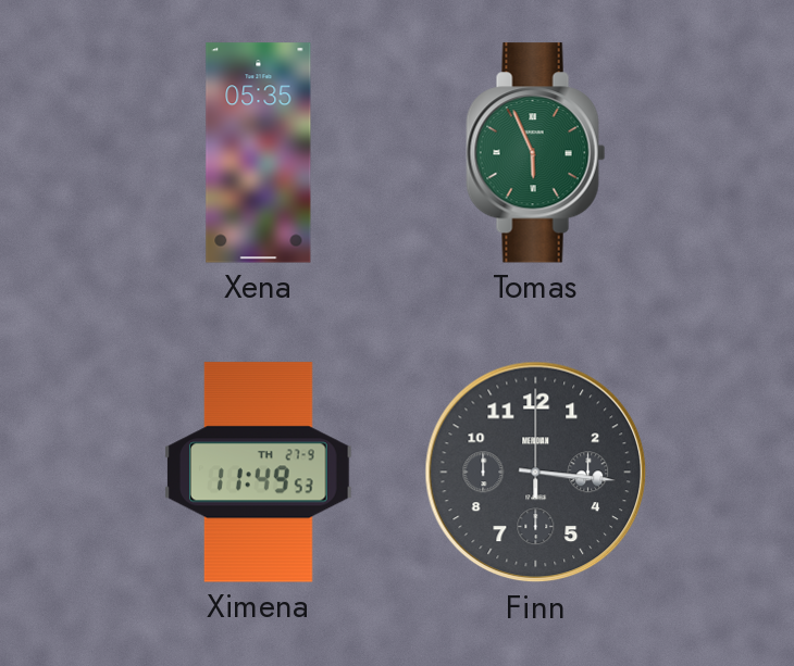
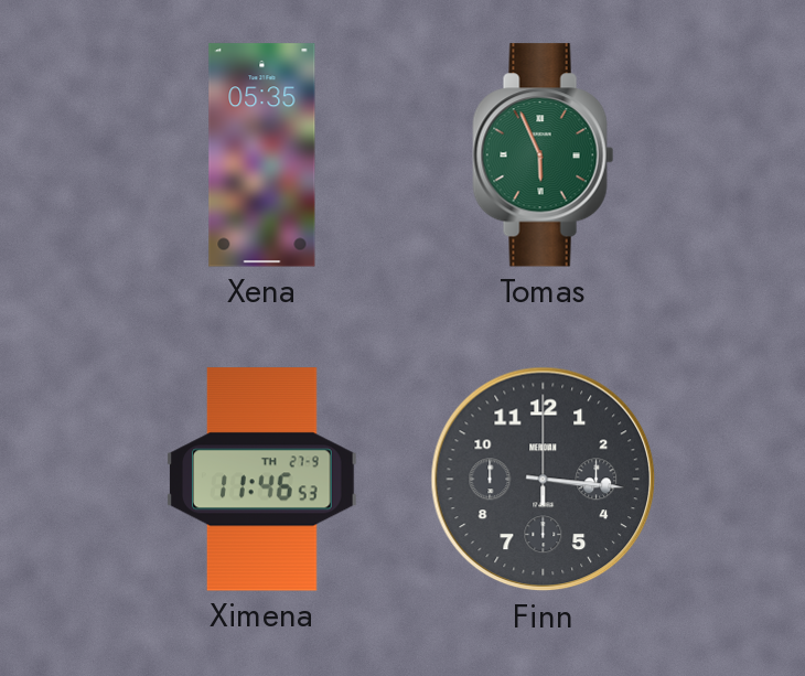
Ximena: 11:49 -> 11:46
